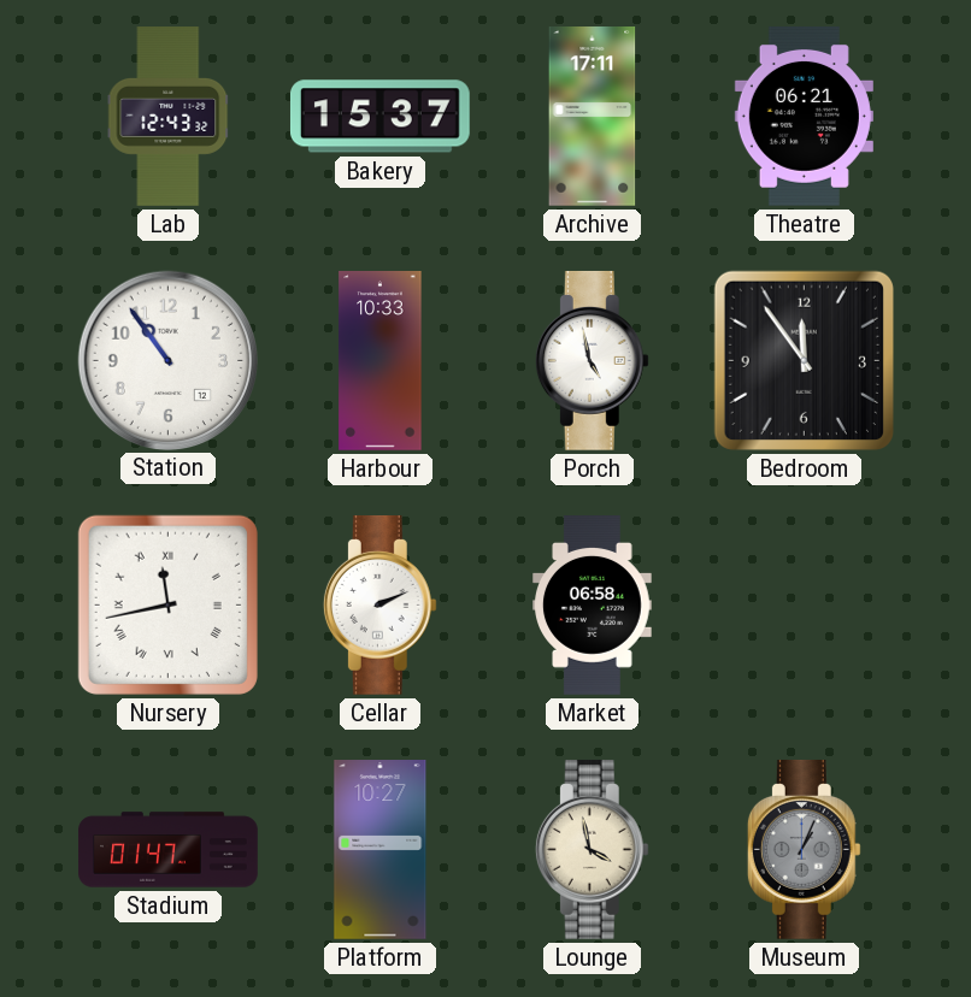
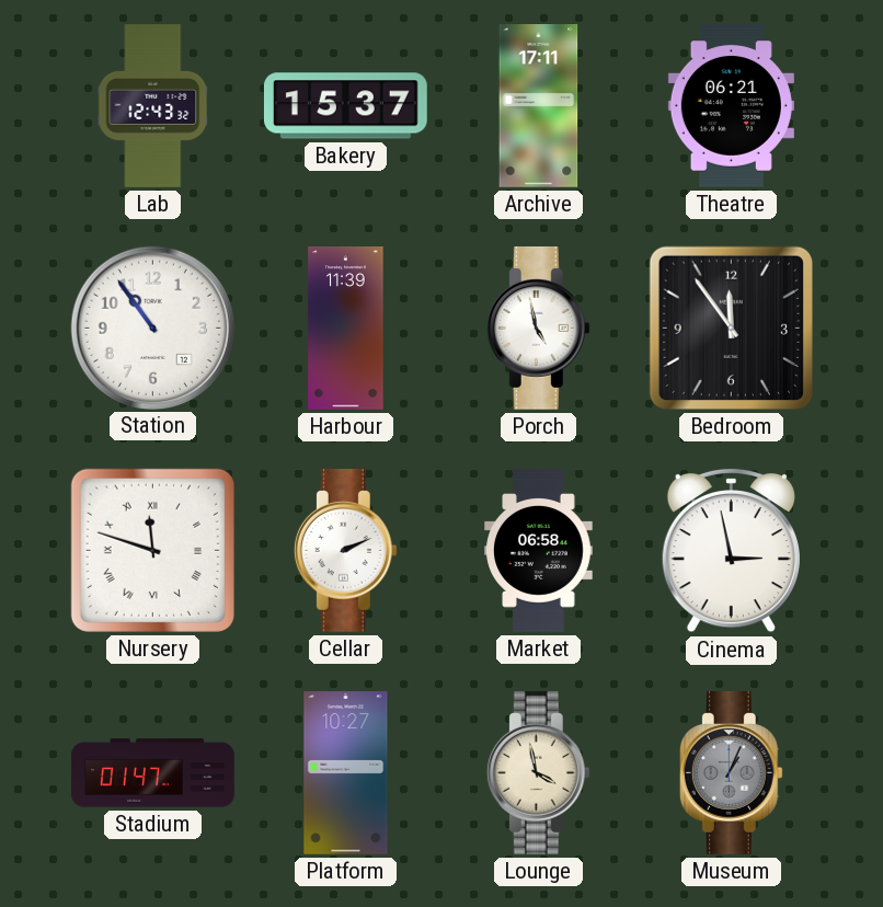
Harbour: 10:33 -> 11:39
Nursery: 11:43 -> 11:48
Cinema: none -> 2:58
